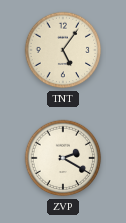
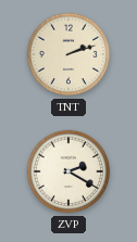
TNT: 5:06 -> 2:12
